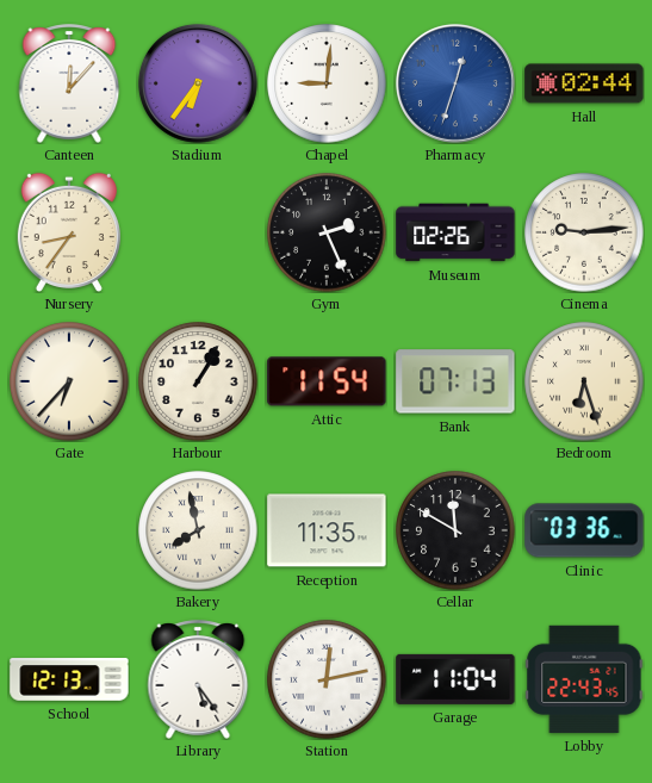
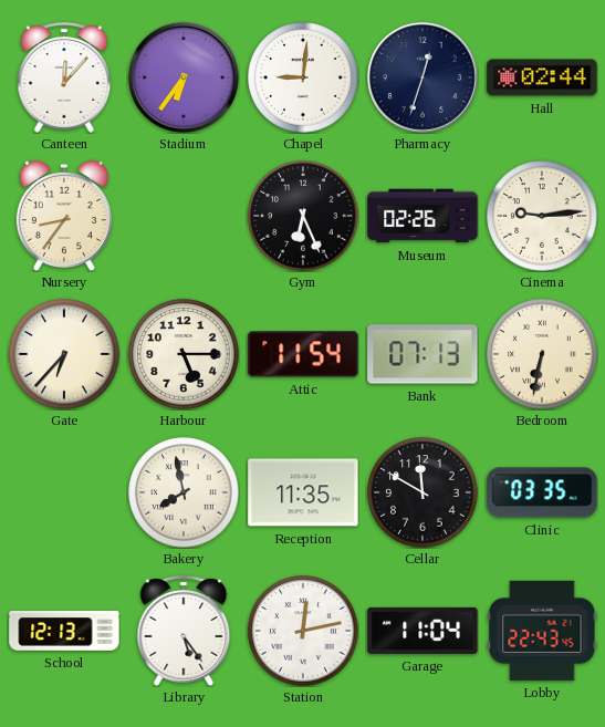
Pharmacy dial: blue -> navy
Gym: 2:26 -> 6:26
Harbour: 1:05 -> 5:15
Bedroom: 6:27 -> 6:32
Clinic: 03:36 -> 03:35
